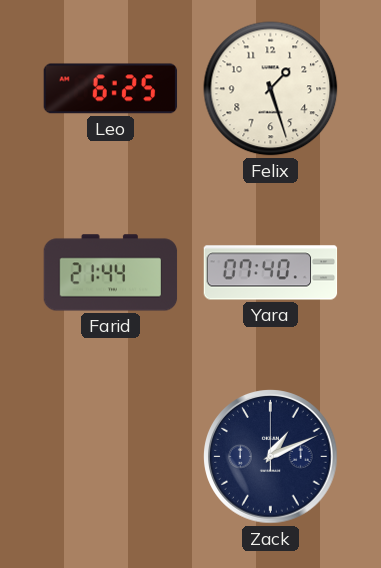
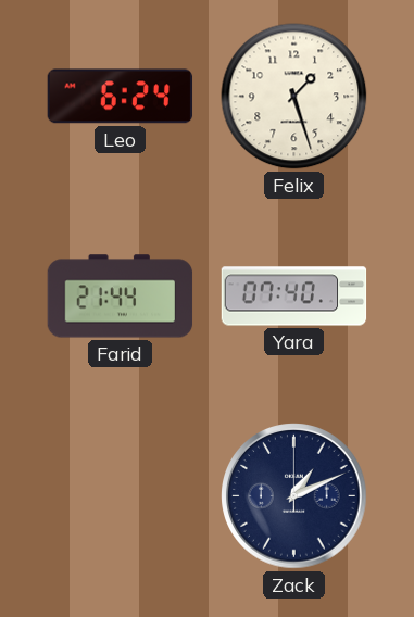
Leo: 6:25 -> 6:24
